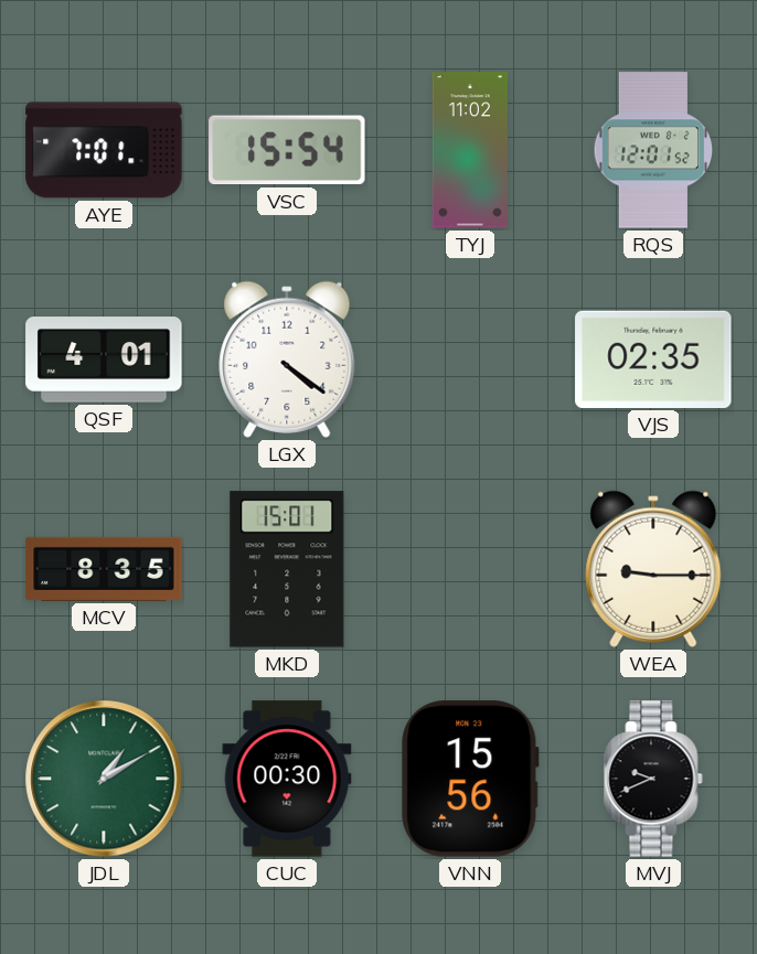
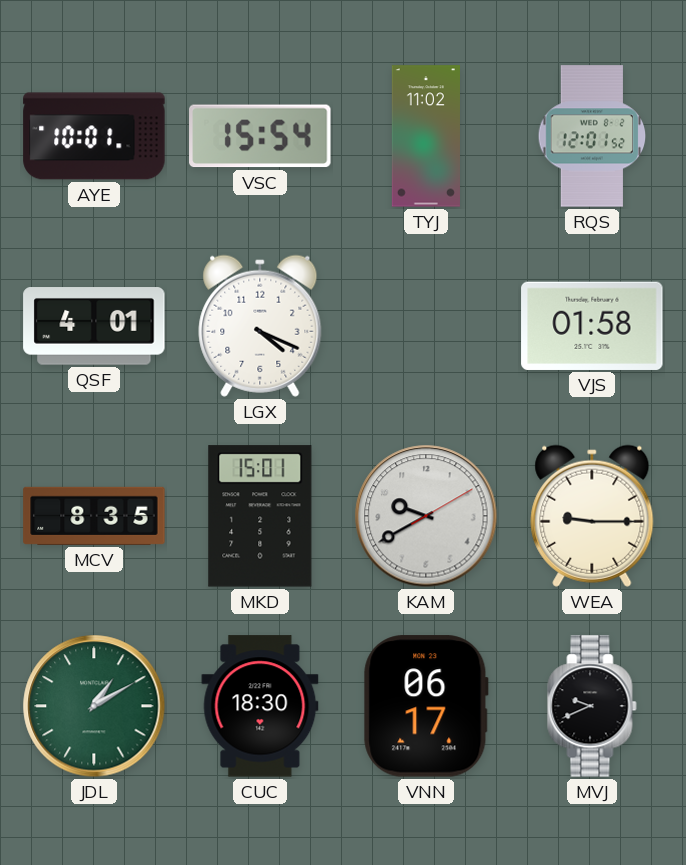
AYE: 7:01 -> 10:01
LGX: 4:21 -> 4:19
VJS: 02:35 -> 01:58
KAM: none -> 9:40
CUC: 00:30 -> 18:30
VNN: 15:56 -> 06:17
